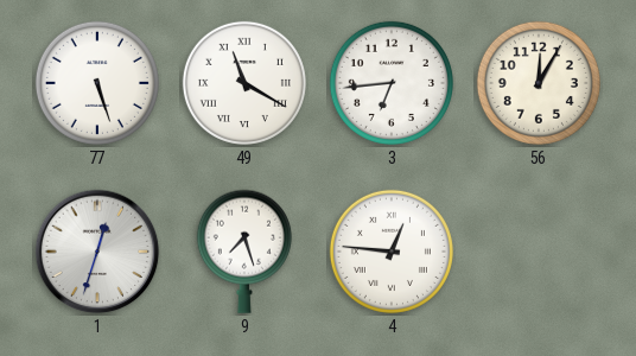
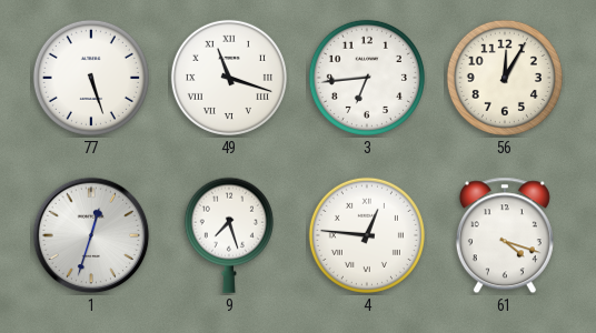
49: 11:20 -> 11:18
61: none -> 4:18
